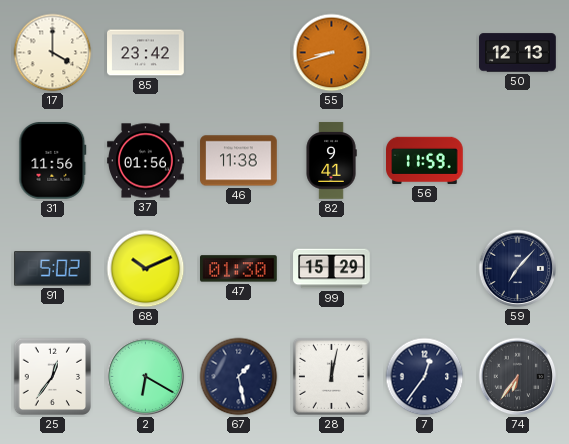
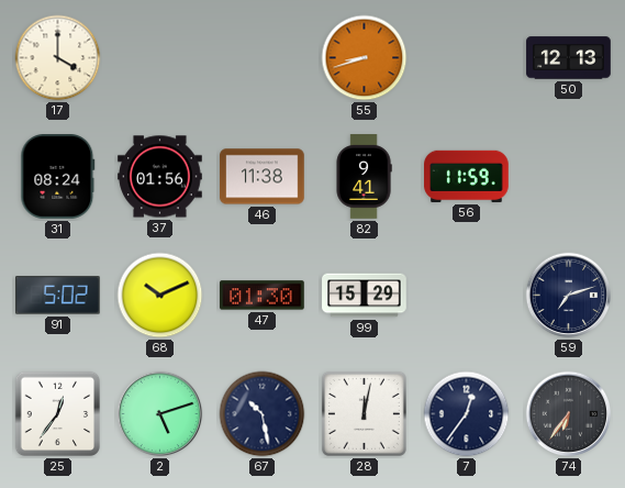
85: 23:42 -> none
31: 11:56 -> 08:24
59: 7:07 -> 7:12
2: 6:20 -> 5:12
67: 1:28 -> 10:28
